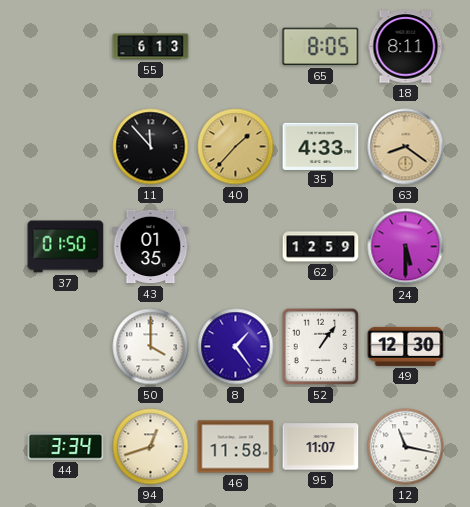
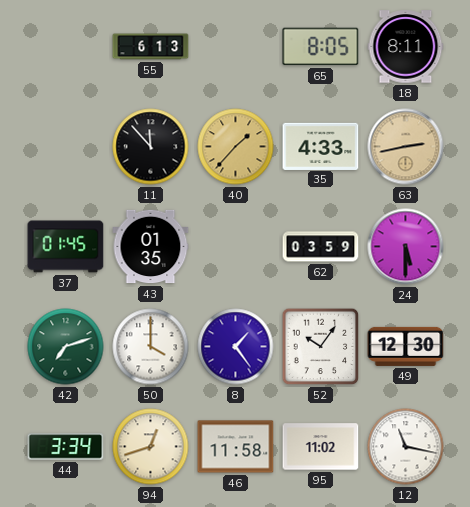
63: 8:21 -> 2:43
37: 01:50 -> 01:45
62: 12:59 -> 03:59
42: none -> 7:12
52: 1:06 -> 10:06
95: 11:07 -> 11:02
